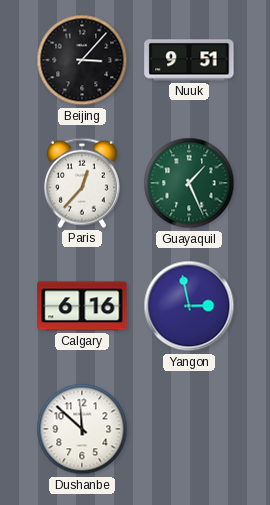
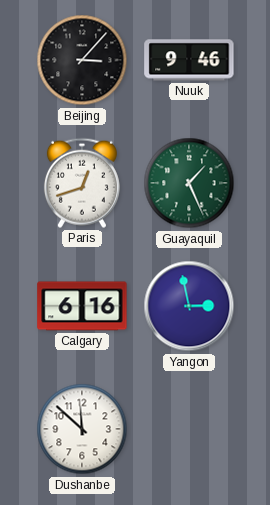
Nuuk: 9:51 -> 9:46
Paris: 12:37 -> 12:42
